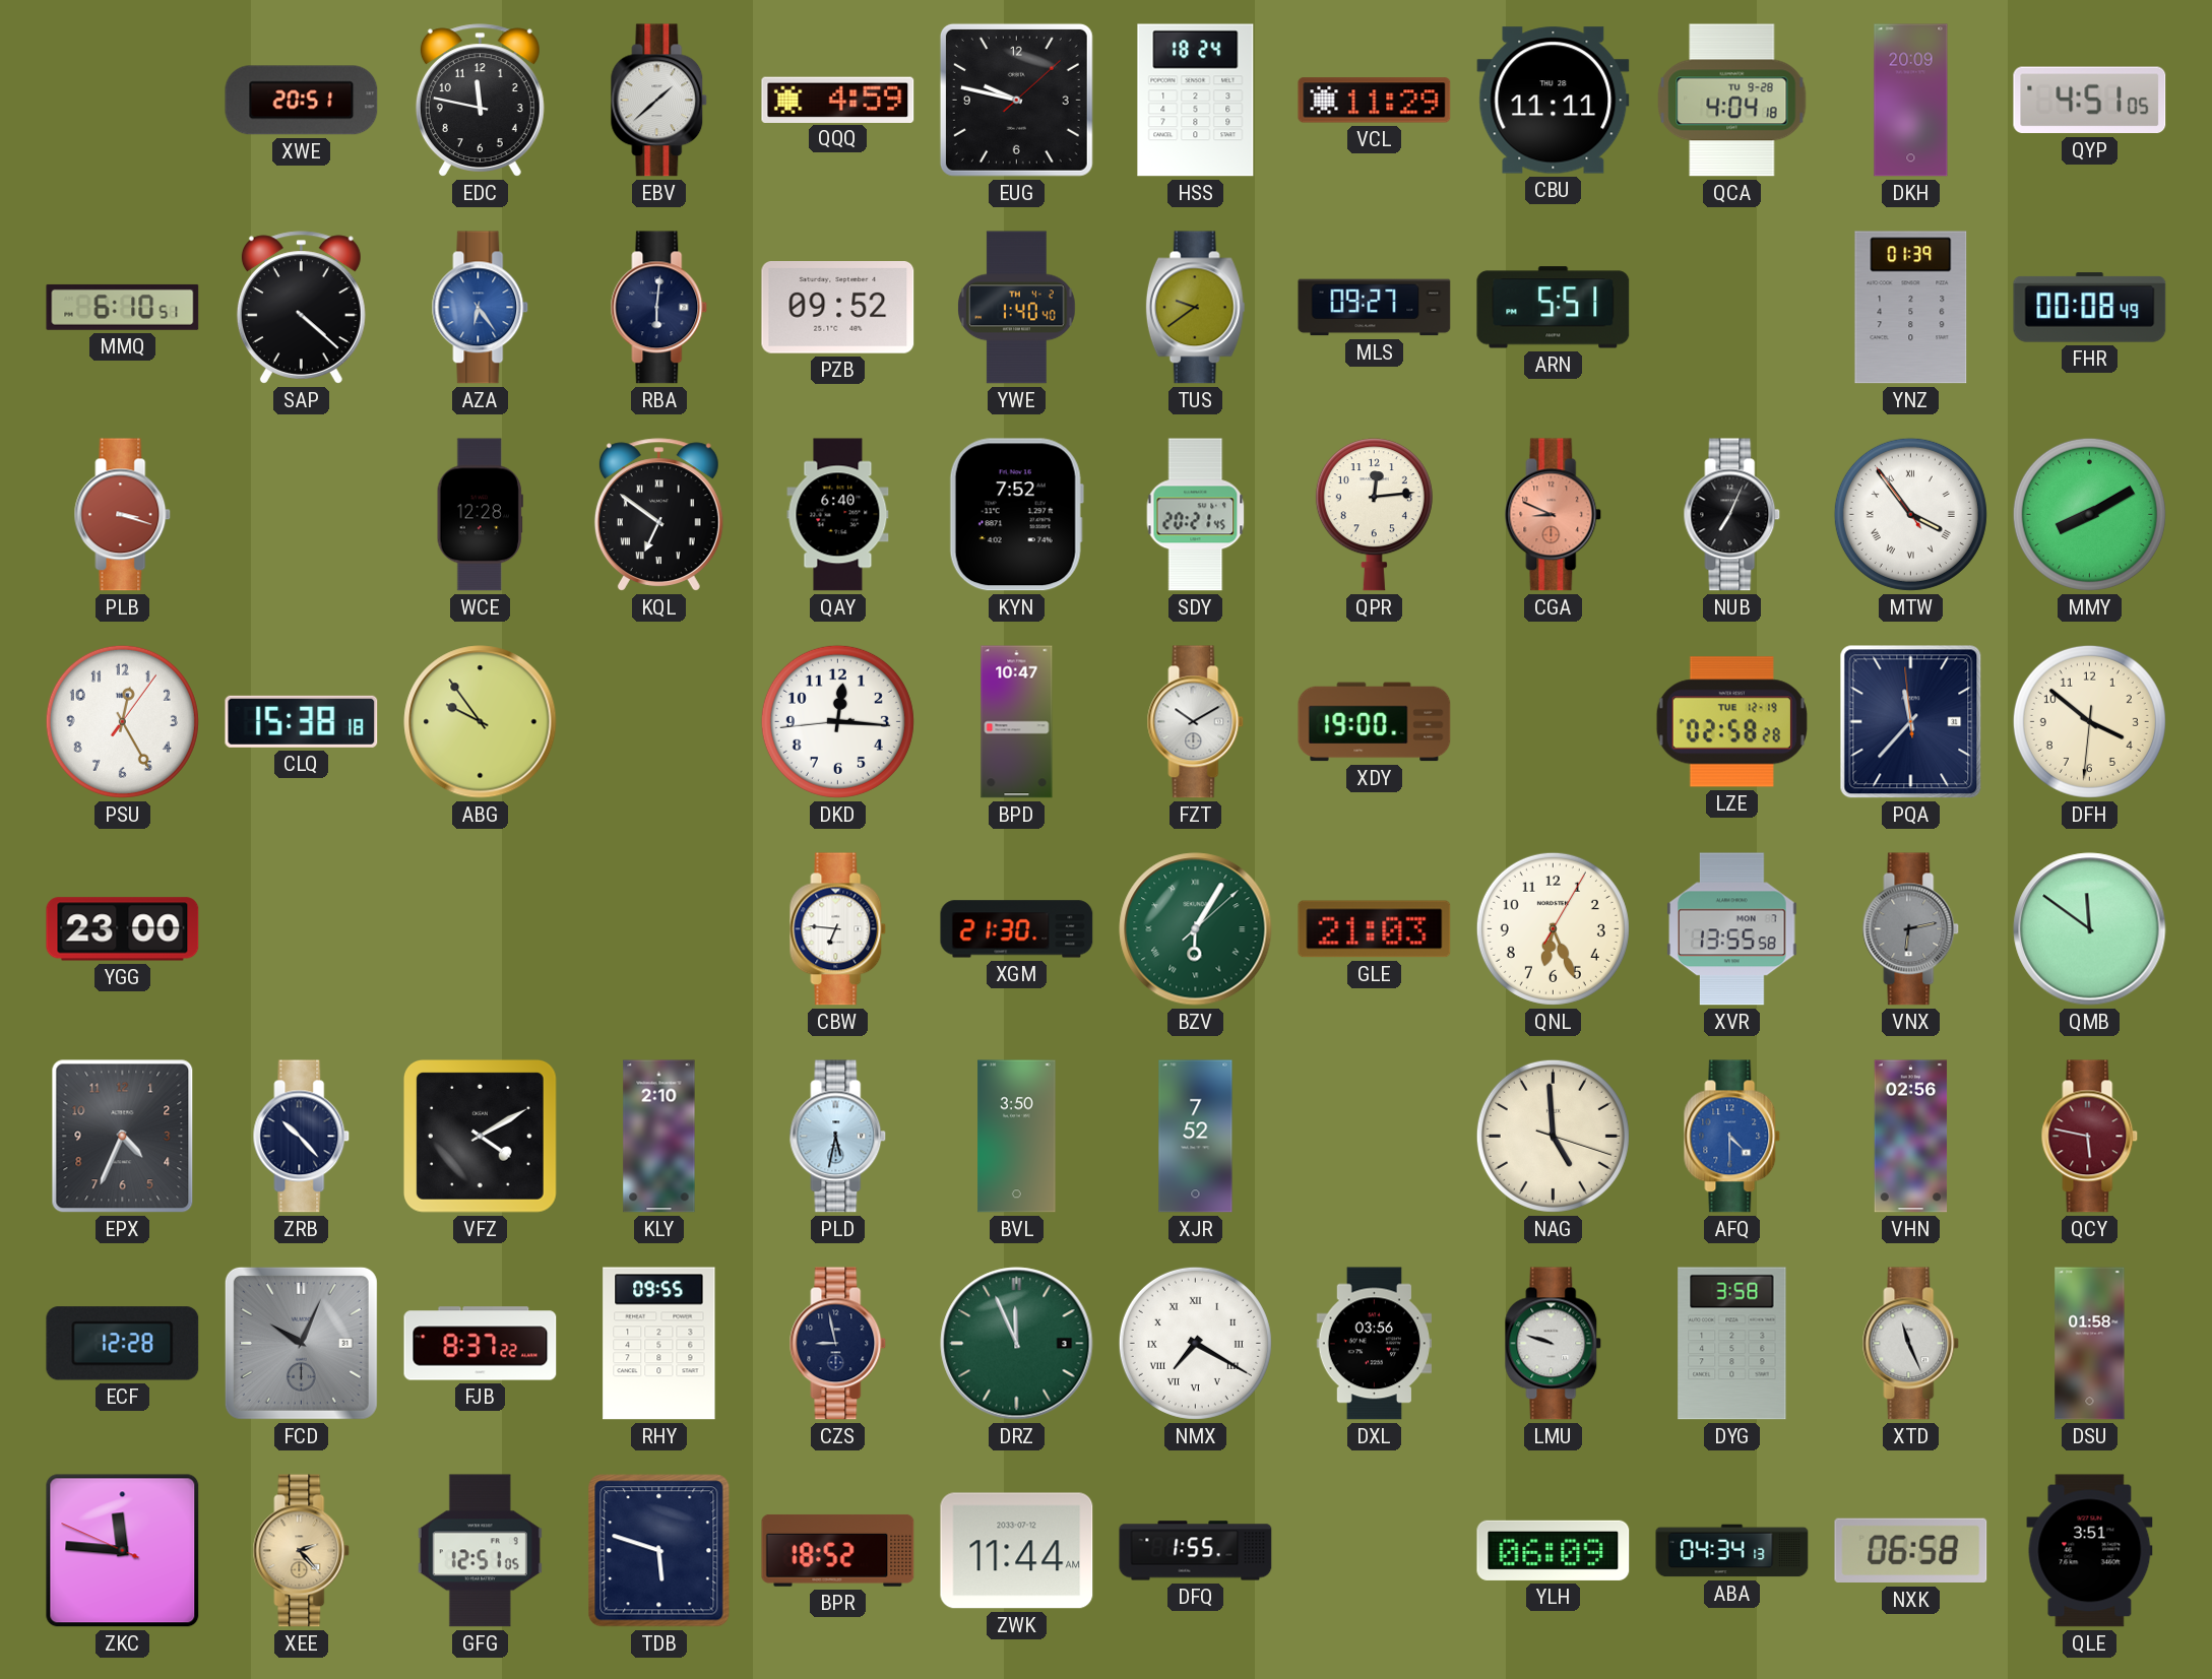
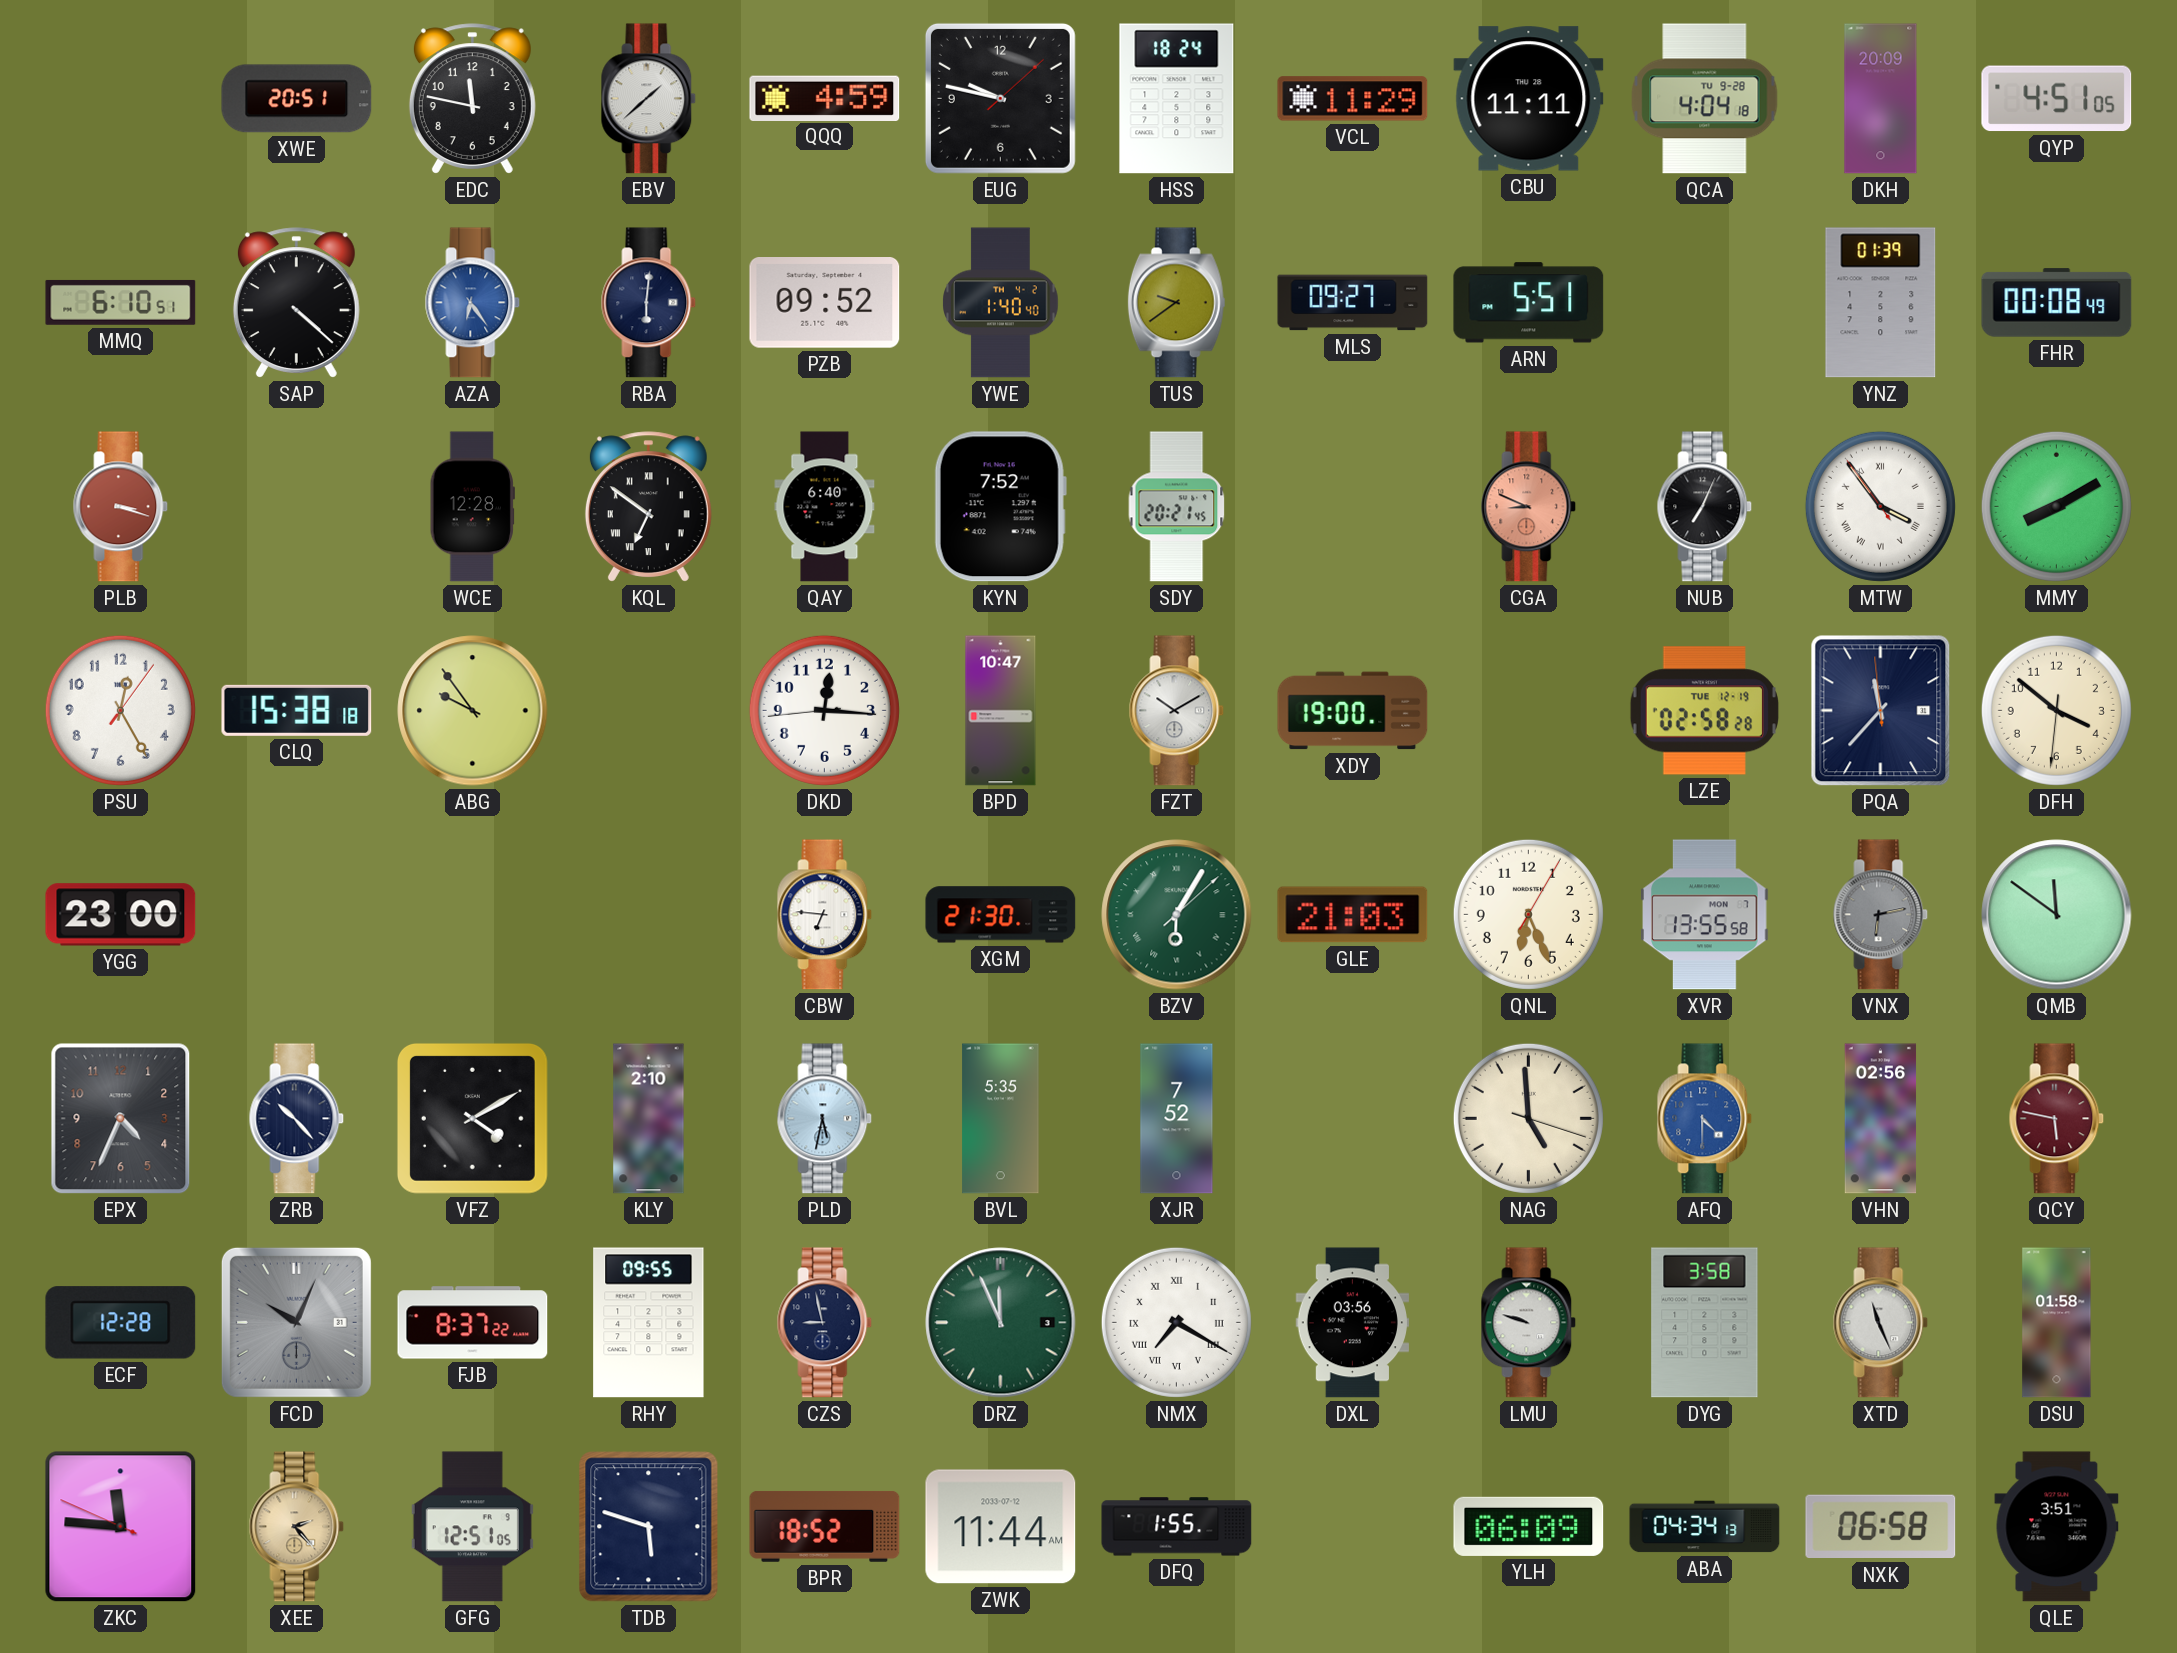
QPR: 12:14 -> none
BVL: 3:50 -> 5:35
